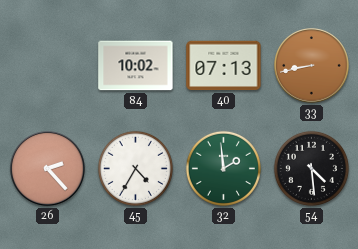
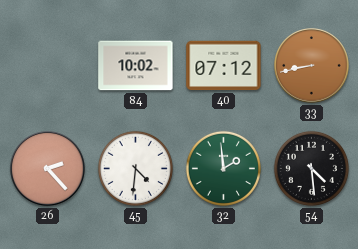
40: 07:13 -> 07:12
45: 4:35 -> 4:31
